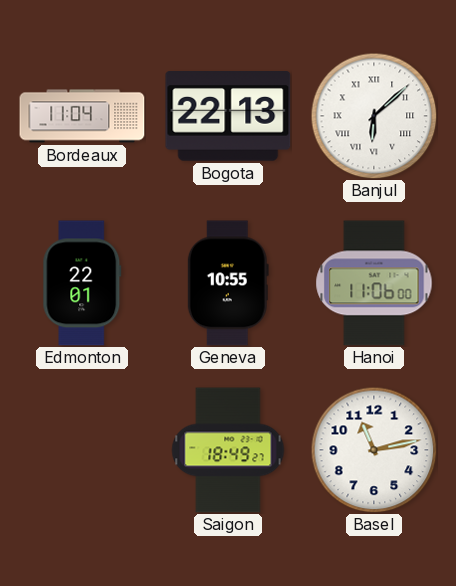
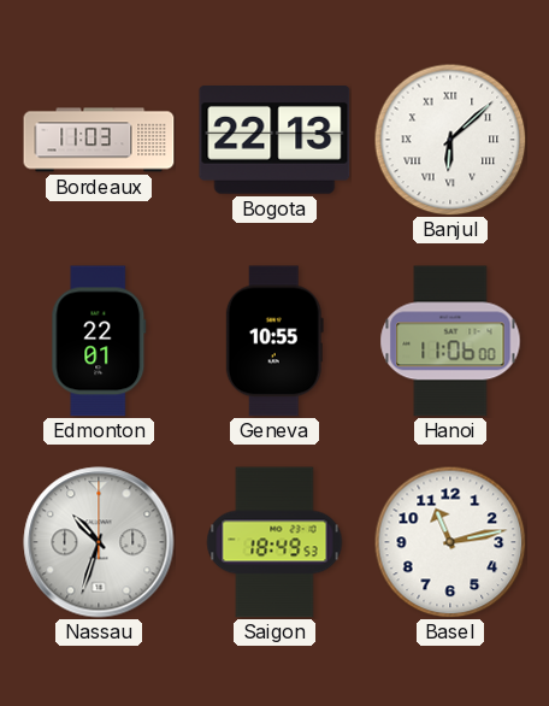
Bordeaux: 11:04 -> 11:03
Nassau: none -> 10:33
Saigon: 18:49:27 -> 18:49:53
